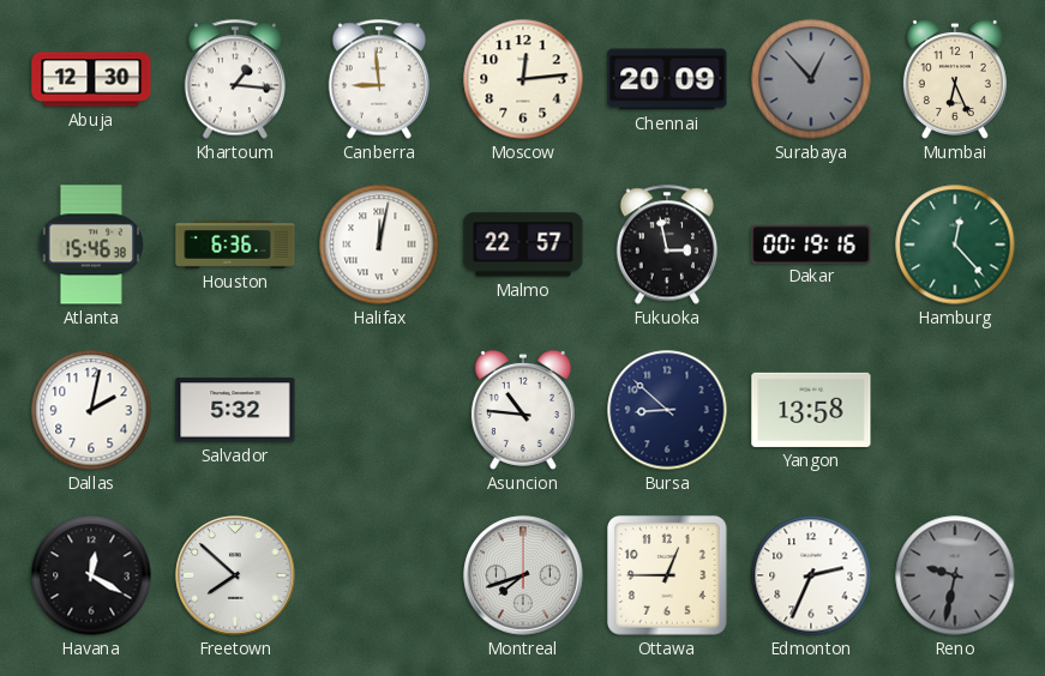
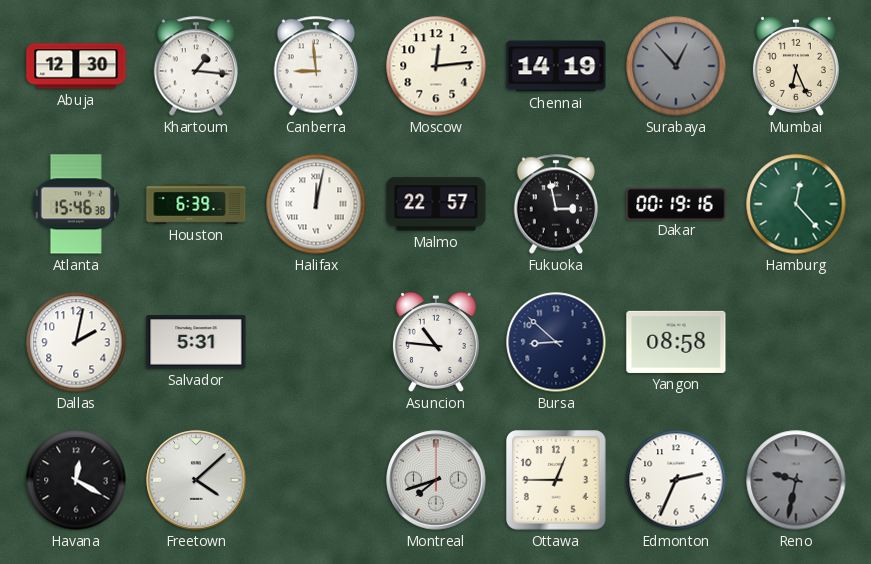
Chennai: 20:09 -> 14:19
Houston: 6:36 -> 6:39
Salvador: 5:32 -> 5:31
Yangon: 13:58 -> 08:58
Freetown: 7:52 -> 4:08
